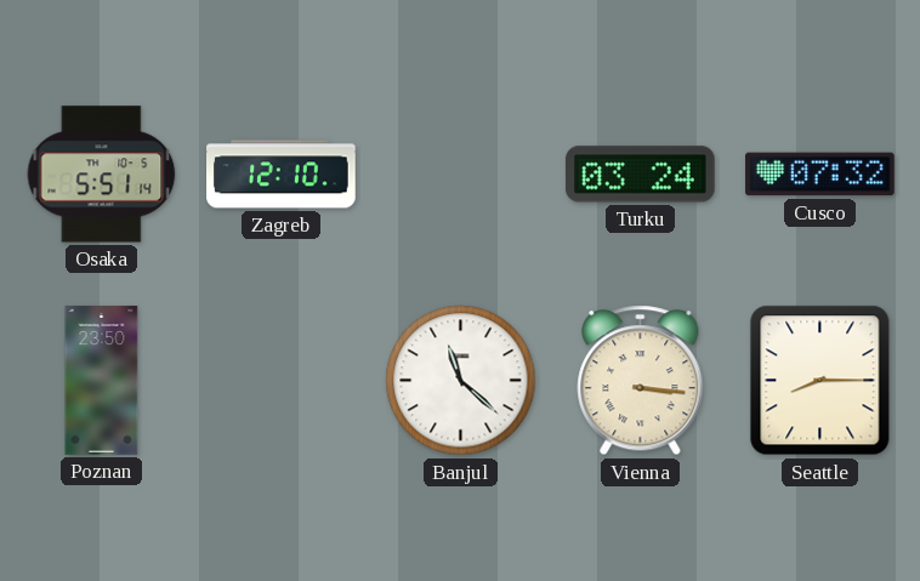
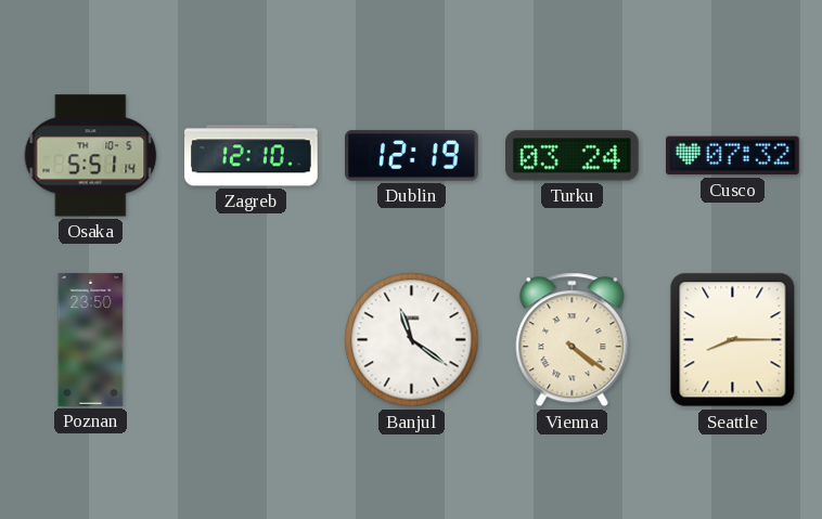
Dublin: none -> 12:19
Banjul: 11:22 -> 11:21
Vienna: 3:16 -> 4:21
